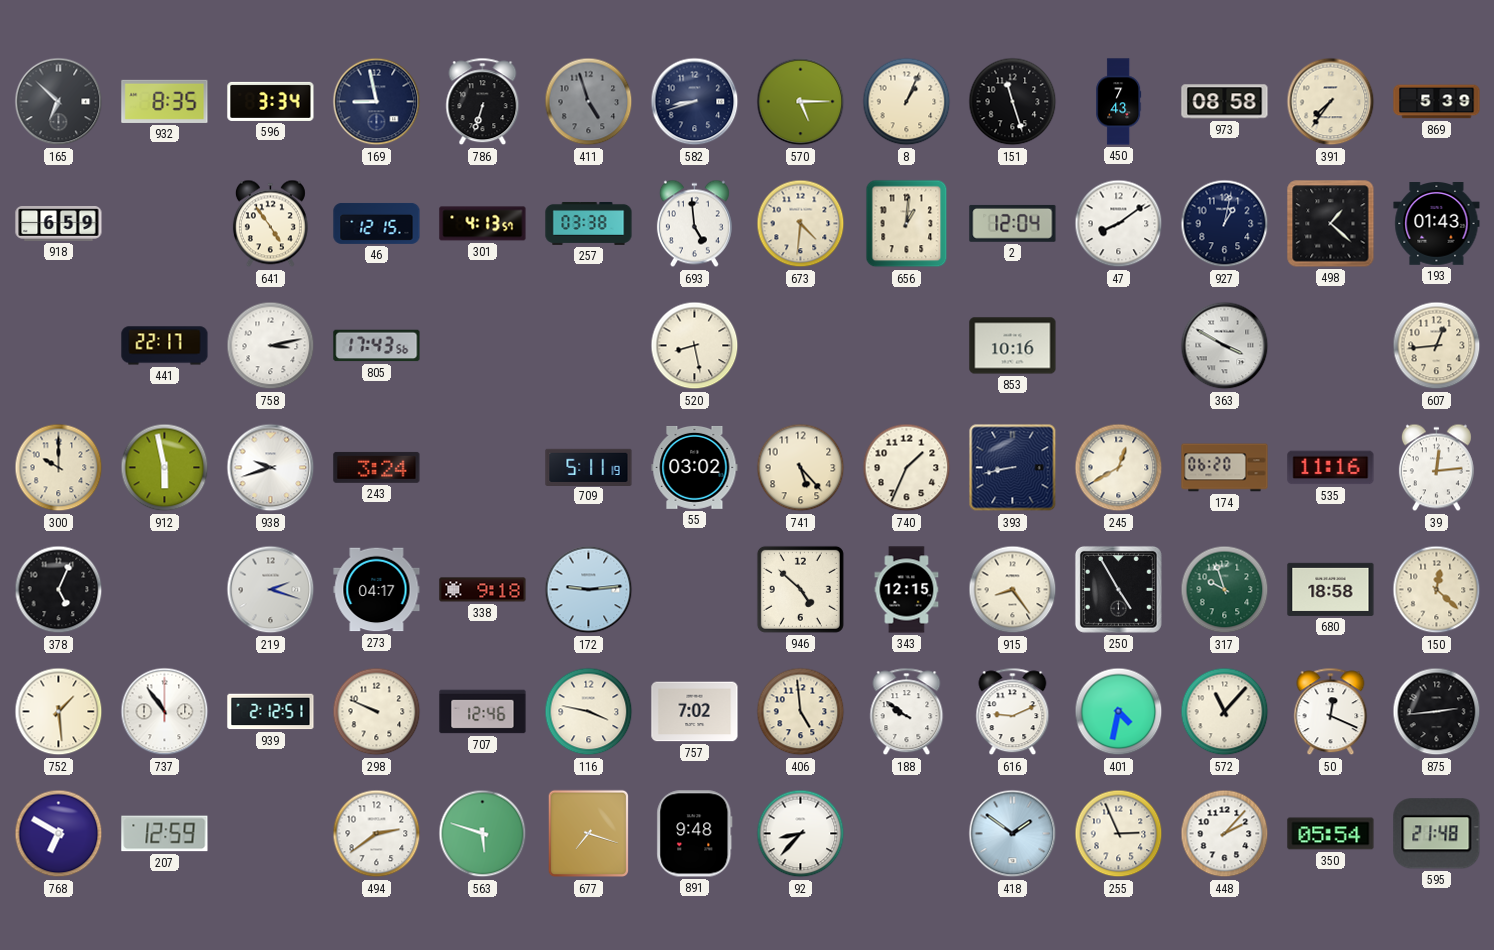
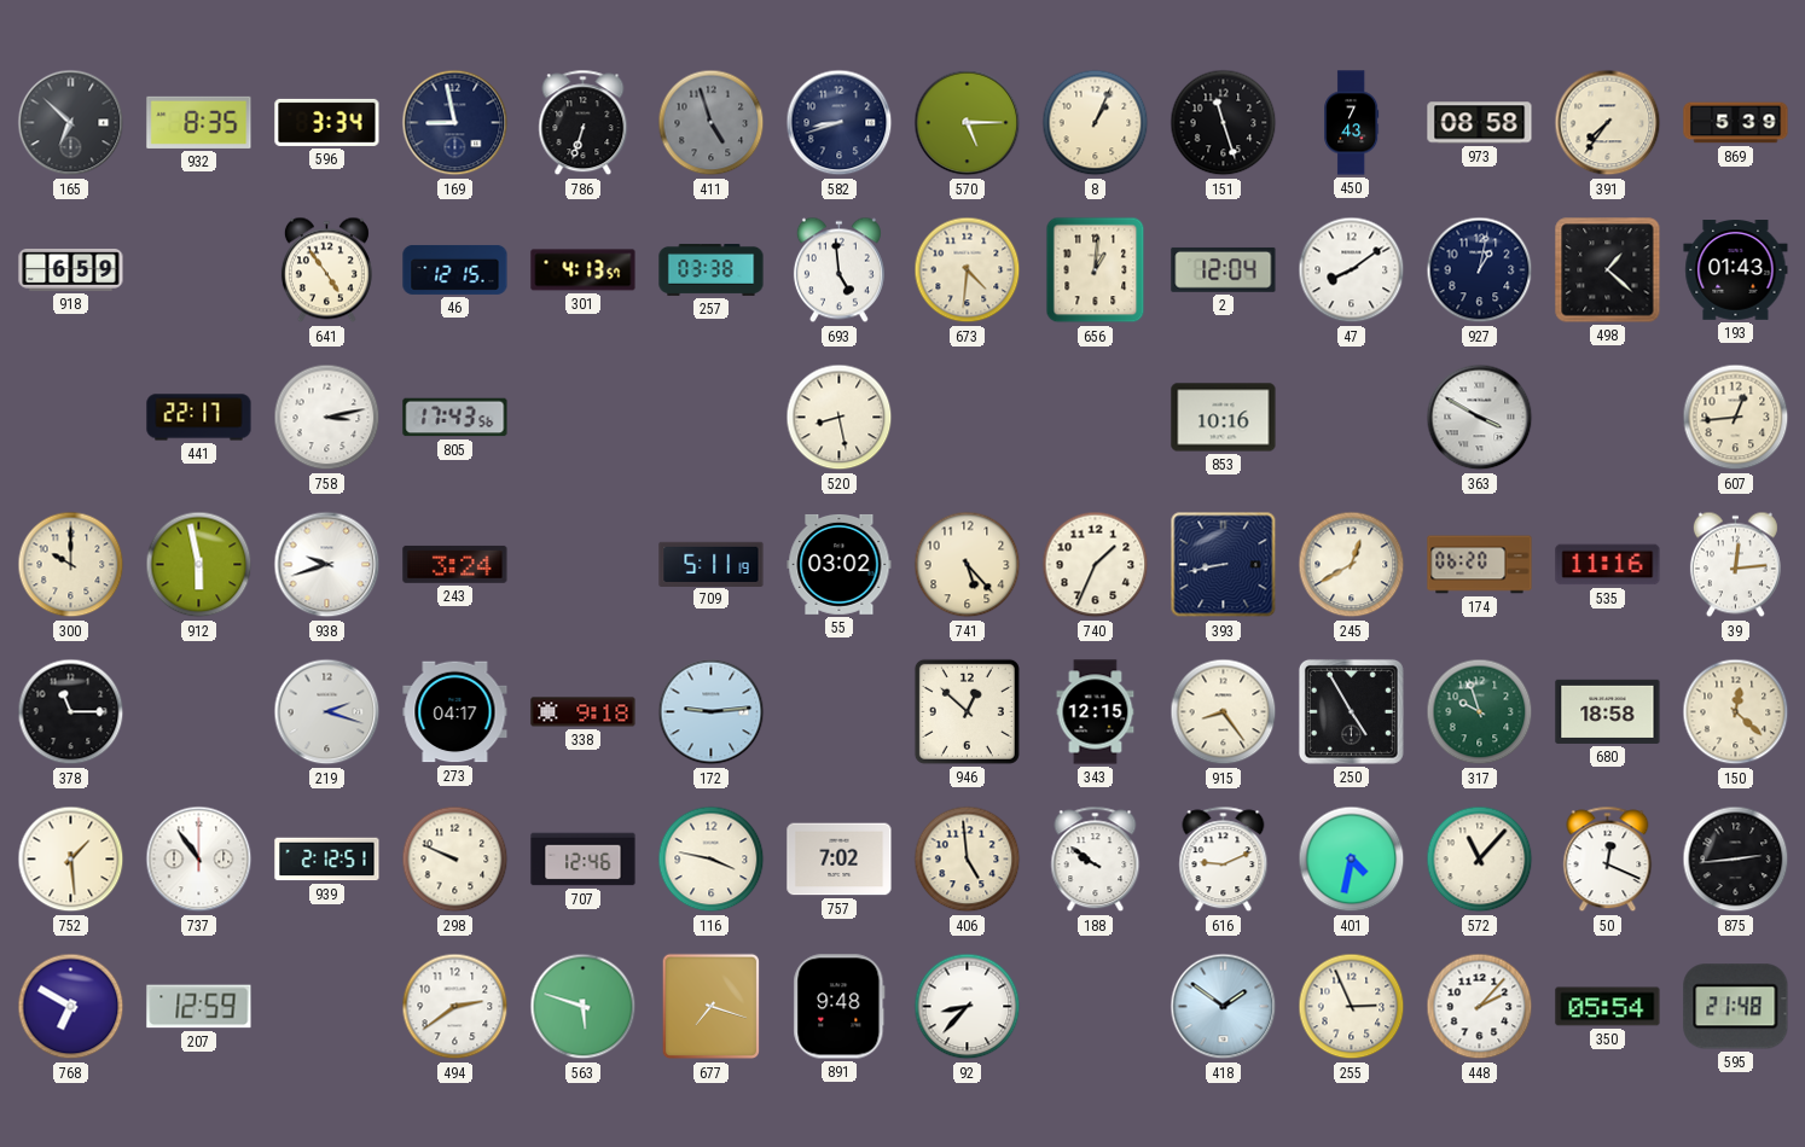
378: 5:04 -> 11:15
946: 4:52 -> 12:52
